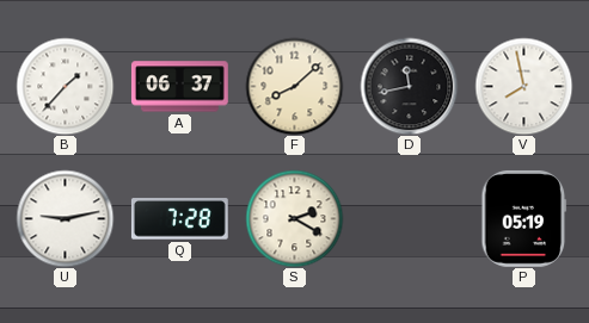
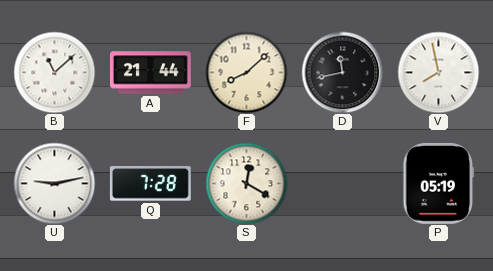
B: 1:37 -> 11:08
A: 06:37 -> 21:44
S: 2:20 -> 12:20
